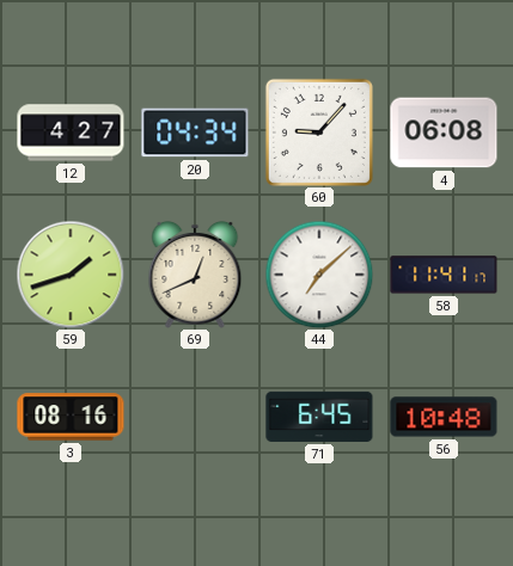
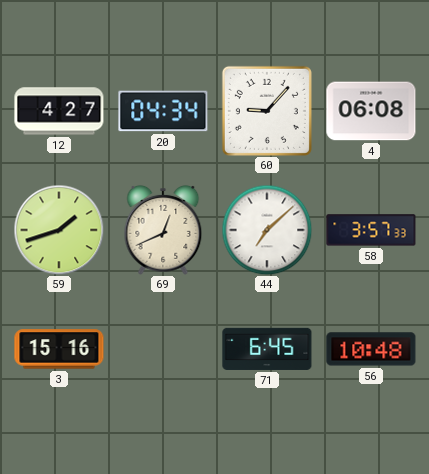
58: 11:41 -> 3:57
3: 08:16 -> 15:16
